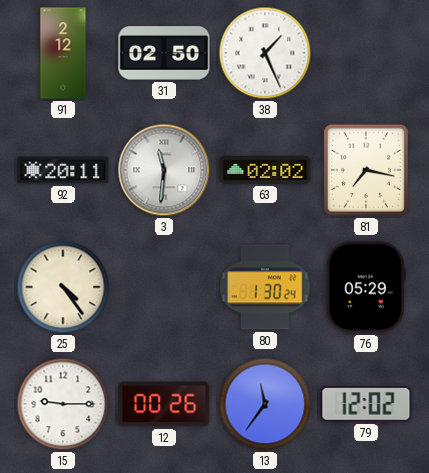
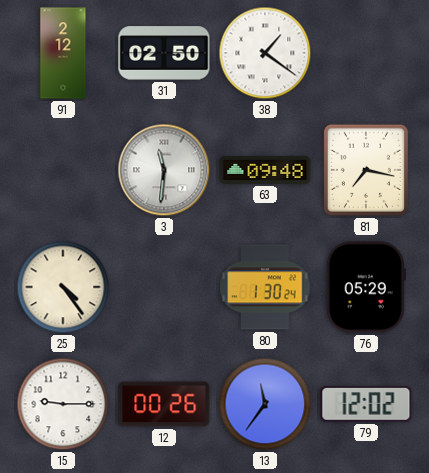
38: 1:26 -> 1:21
92: 20:11 -> none
63: 02:02 -> 09:48
